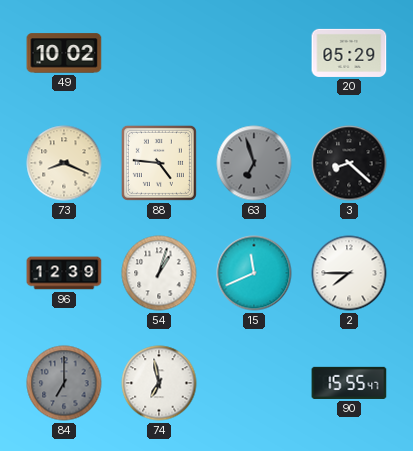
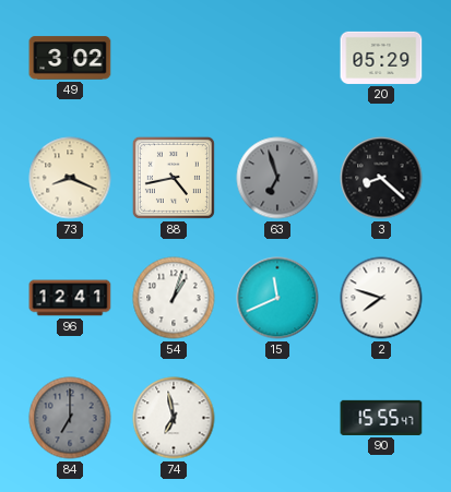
49: 10:02 -> 3:02
88: 4:46 -> 4:43
96: 12:39 -> 12:41
2: 7:45 -> 7:48
